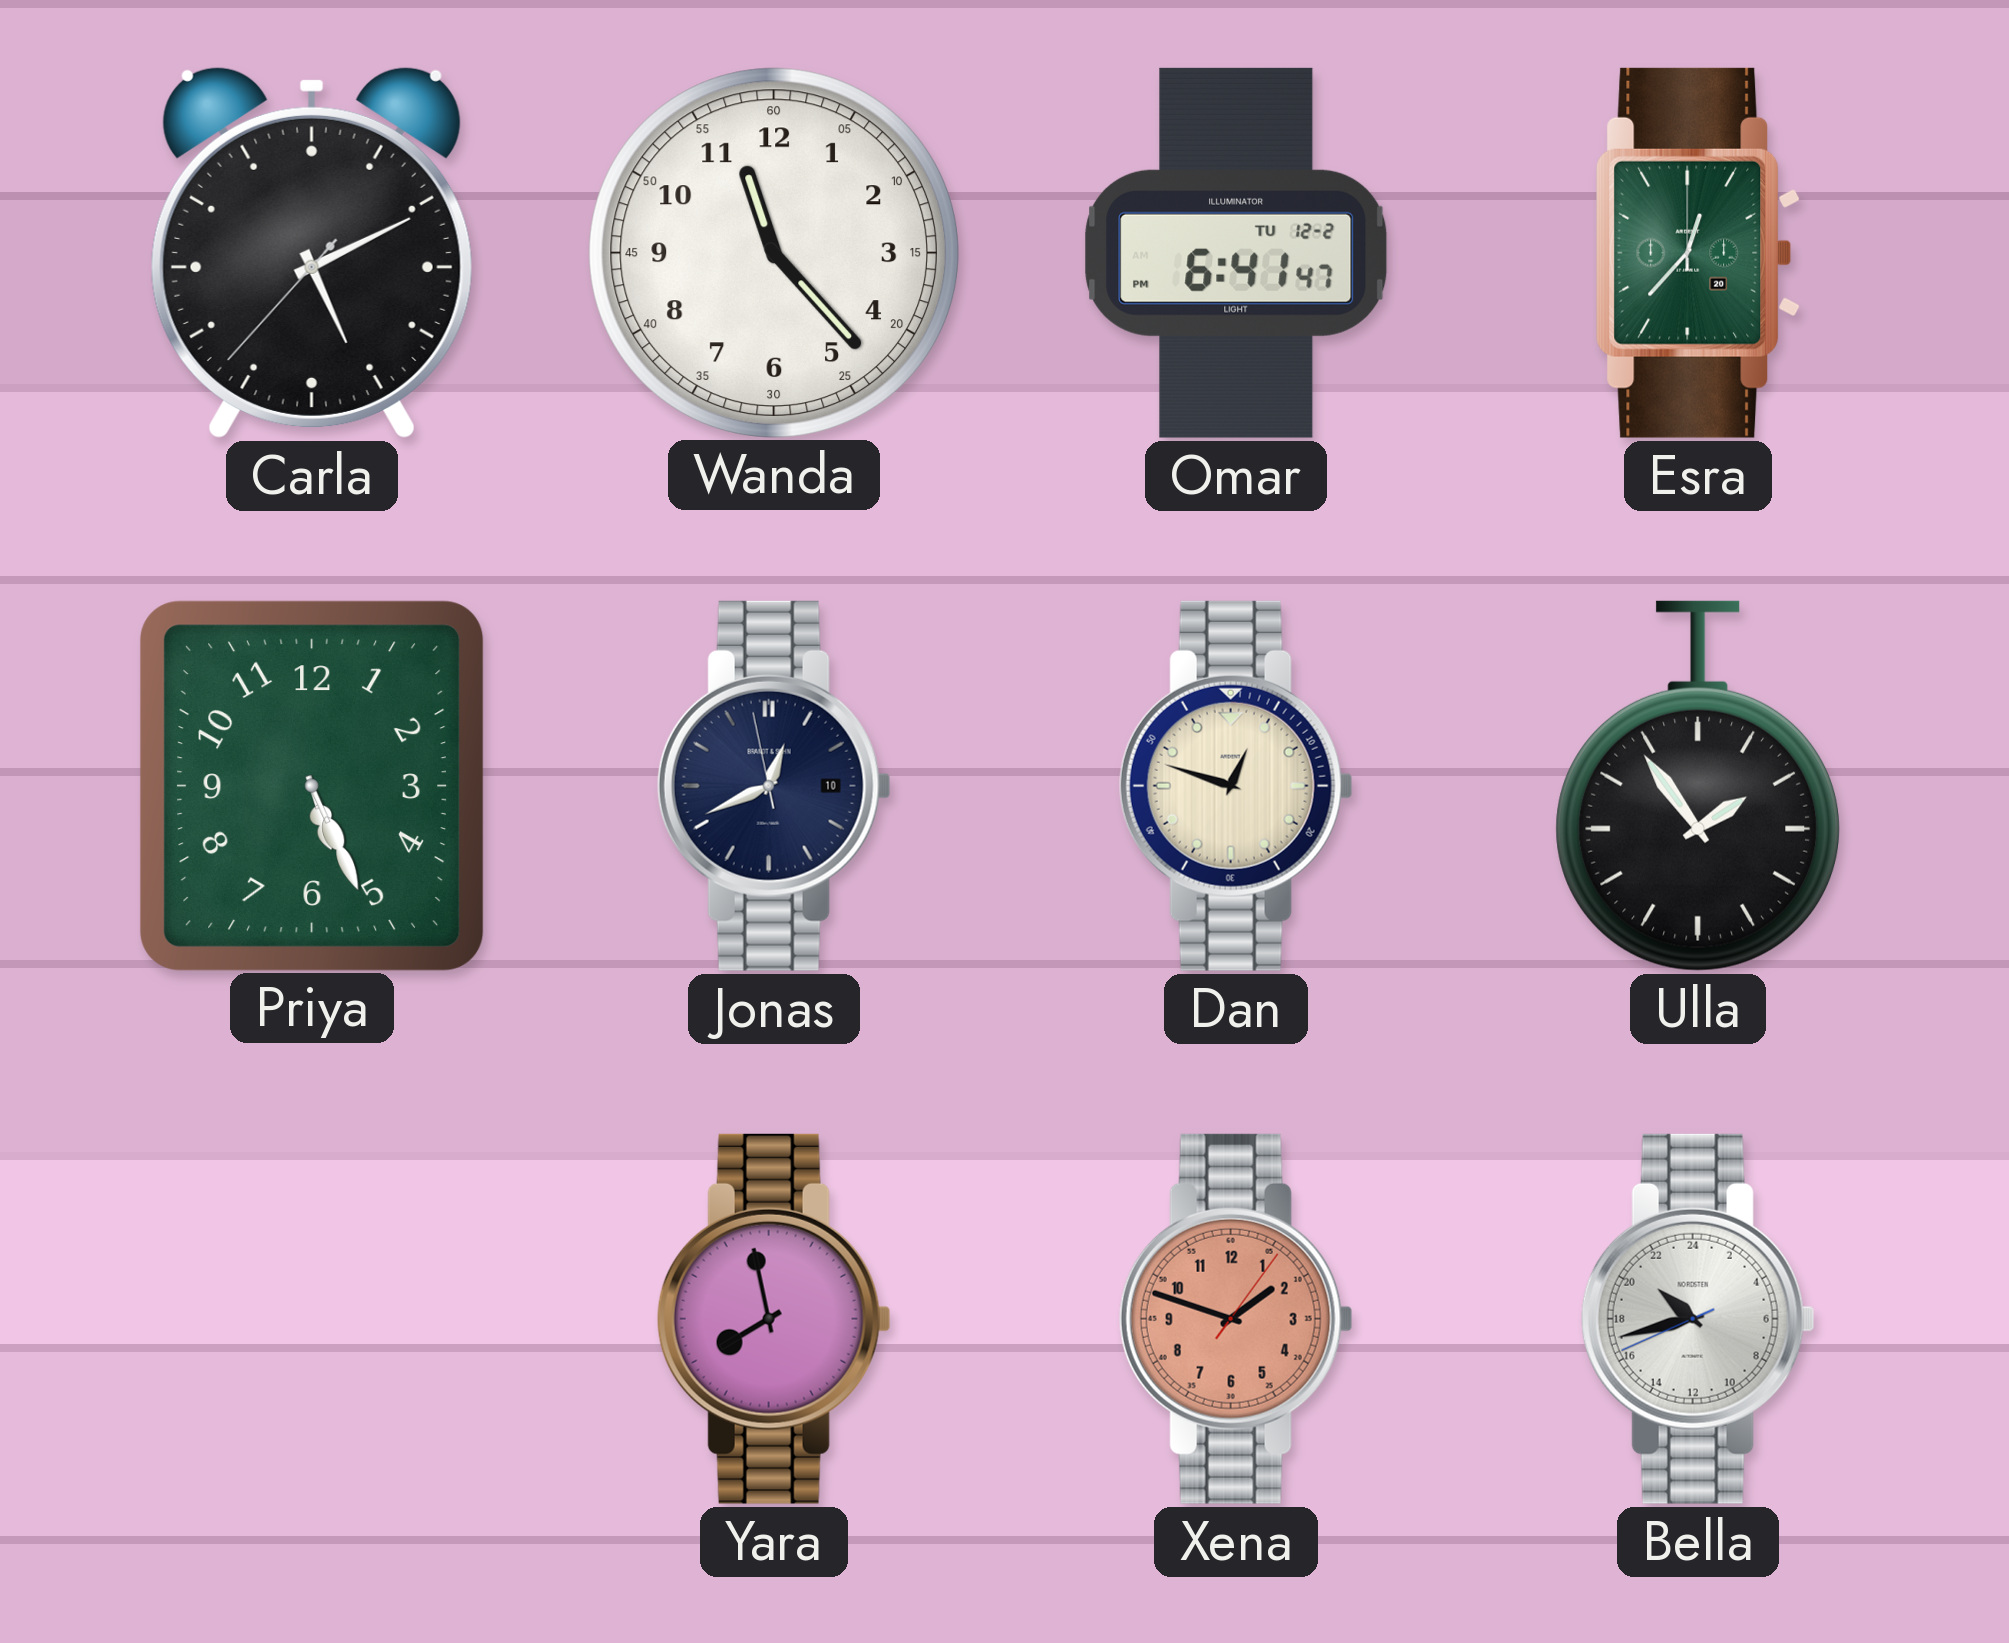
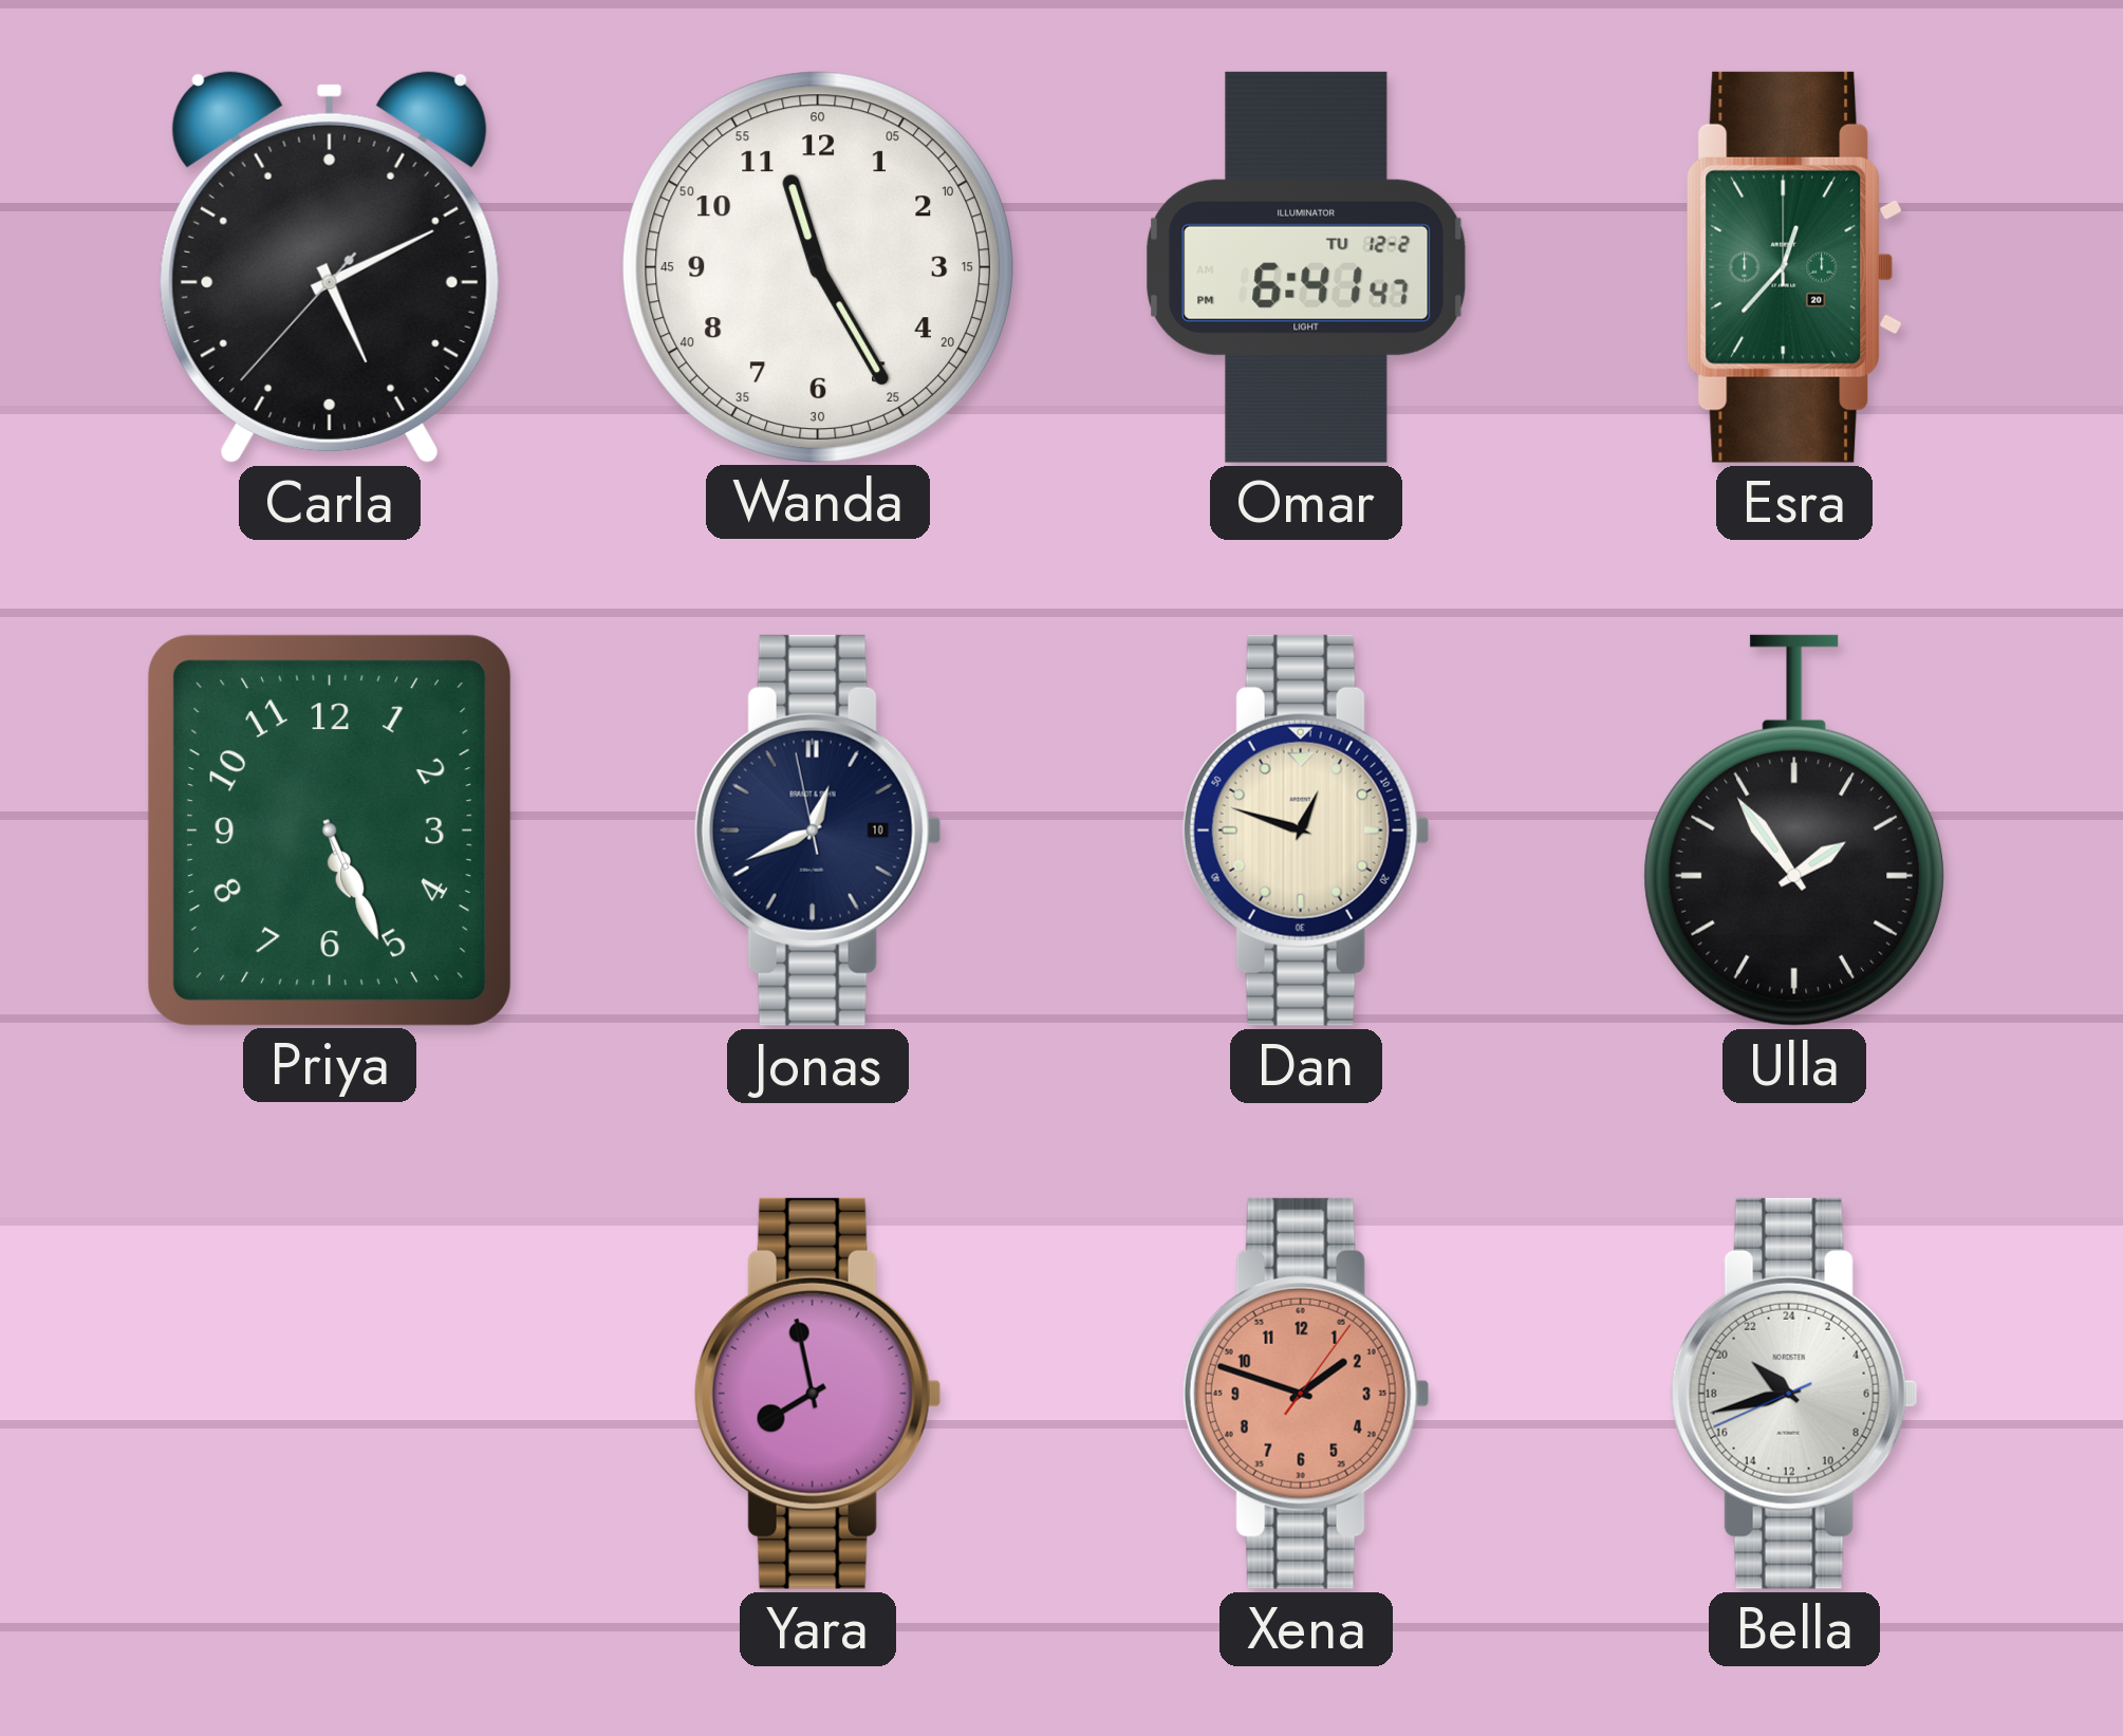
Wanda: 11:23 -> 11:25
